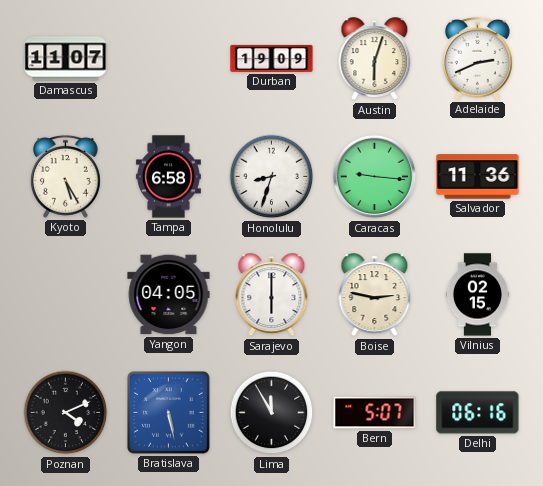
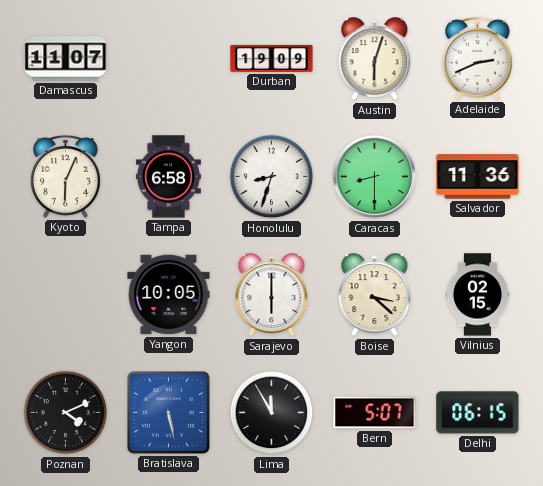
Kyoto: 5:25 -> 6:04
Caracas: 9:16 -> 8:30
Yangon: 04:05 -> 10:05
Boise: 2:47 -> 3:22
Delhi: 06:16 -> 06:15
